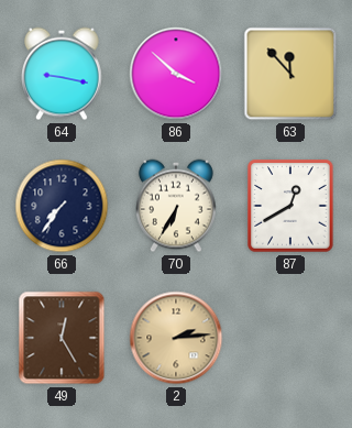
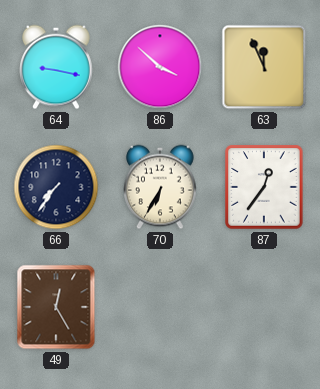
63: 11:53 -> 11:56
87: 12:40 -> 12:36
2: 2:14 -> none
